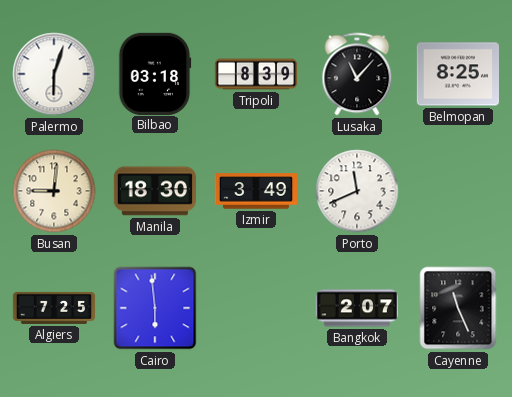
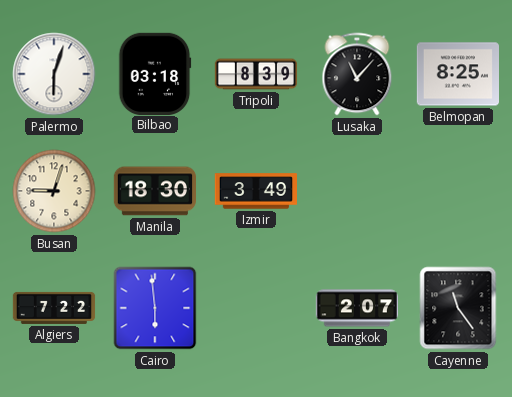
Busan: 9:01 -> 9:03
Porto: 11:41 -> none
Algiers: 7:25 -> 7:22
Cayenne: 11:26 -> 11:24
